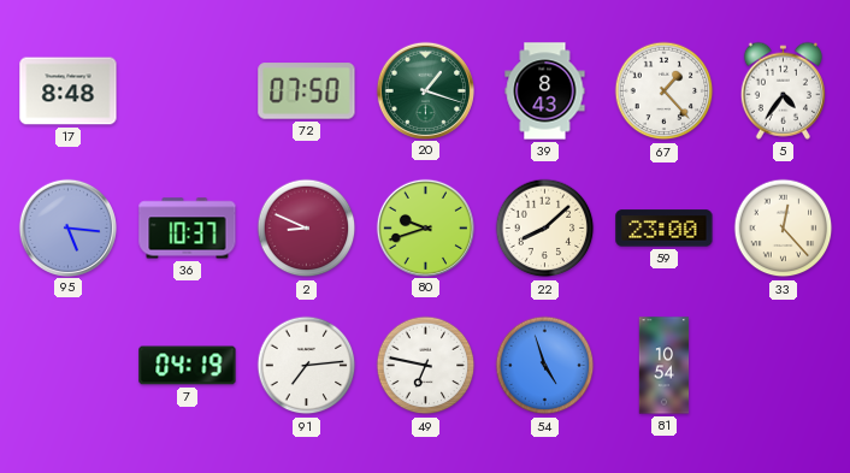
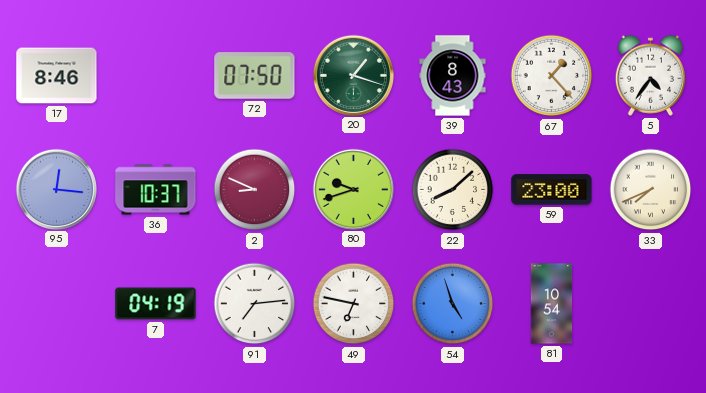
17: 8:48 -> 8:46
95: 5:16 -> 12:16
33: 12:23 -> 7:41
